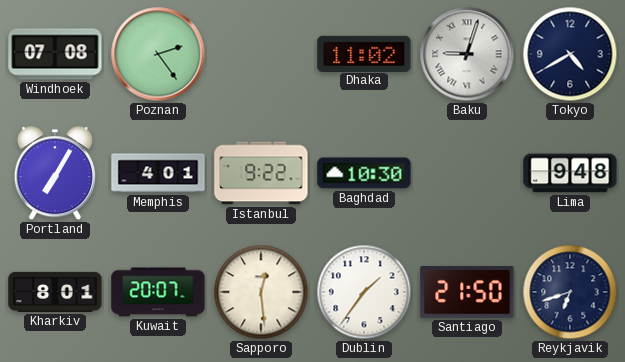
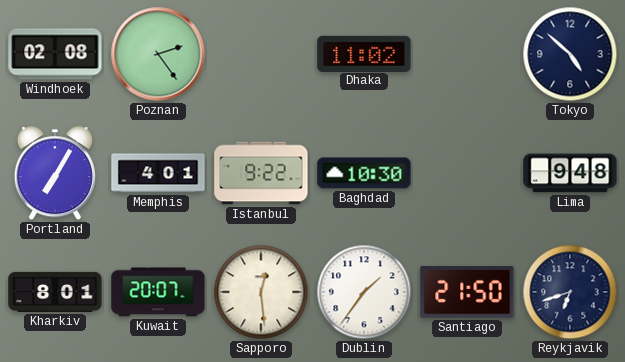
Windhoek: 07:08 -> 02:08
Baku: 9:03 -> none
Tokyo: 4:40 -> 4:52
